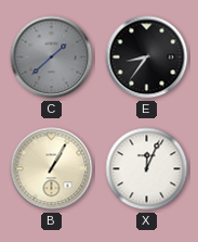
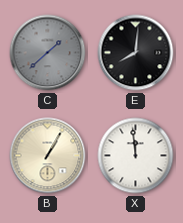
E: 8:36 -> 8:01
X: 12:04 -> 11:59
